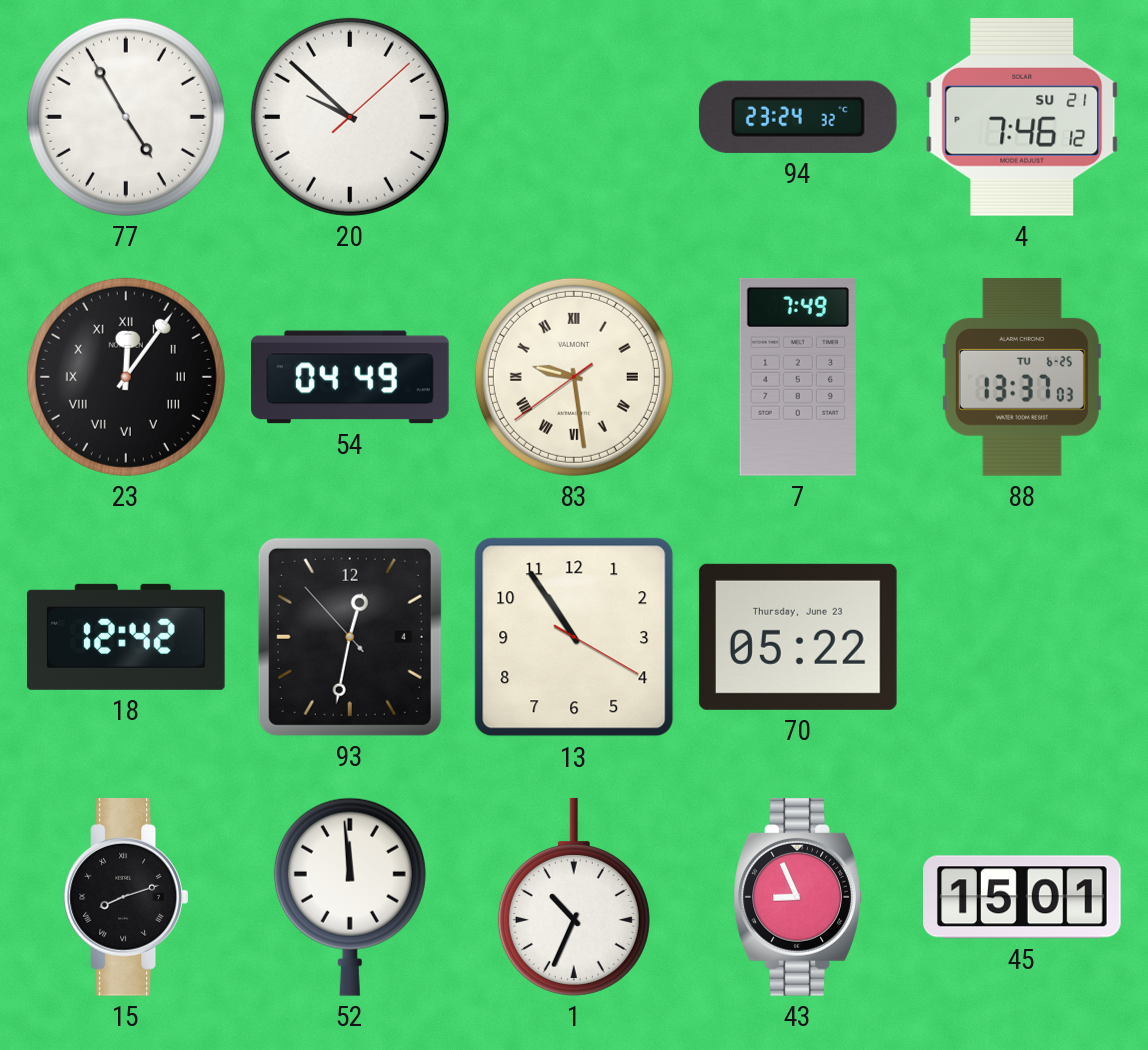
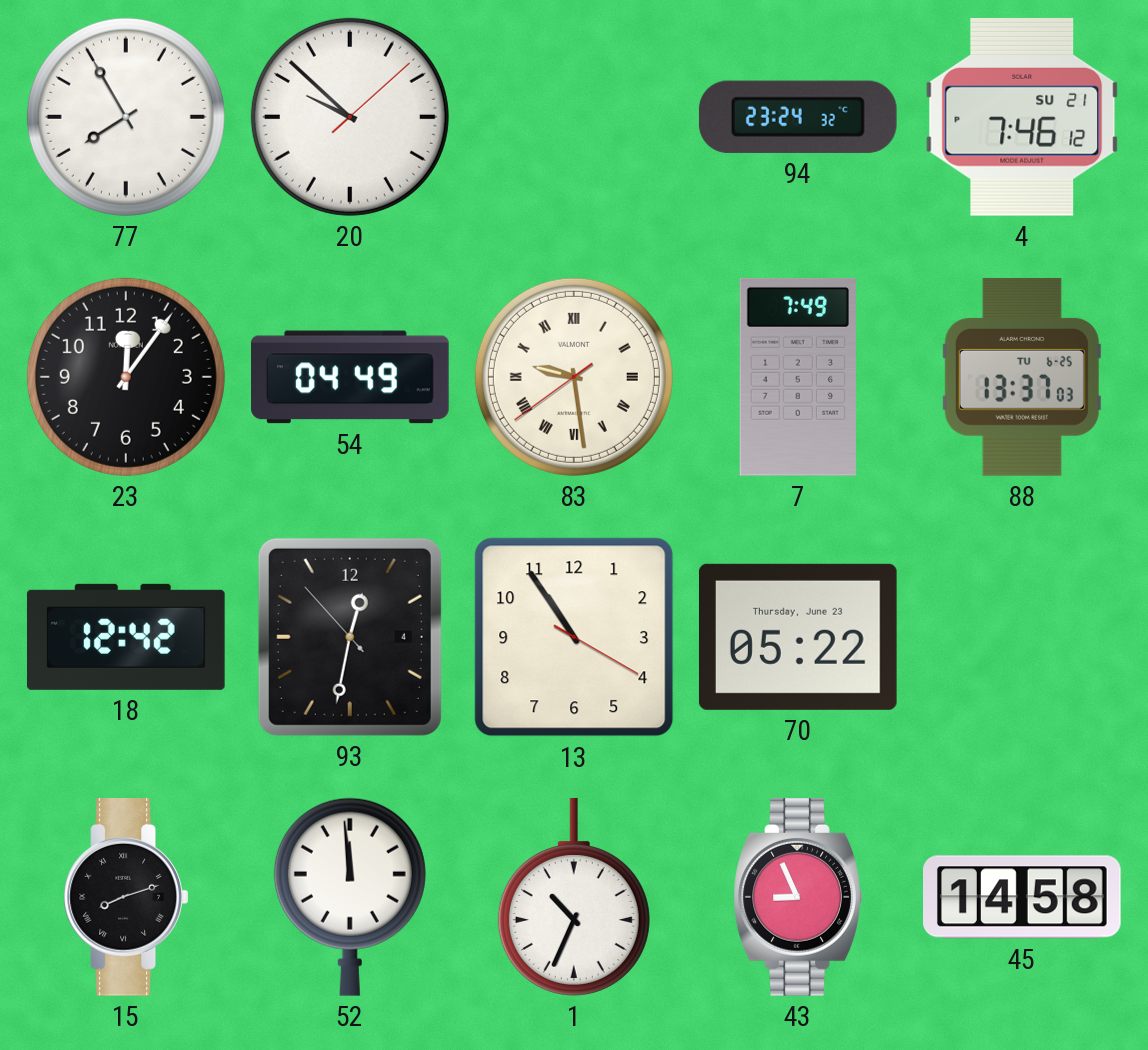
77: 4:55 -> 7:55
23 numerals: Roman -> Arabic
45: 15:01 -> 14:58
